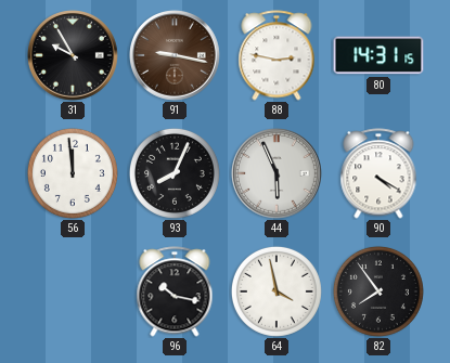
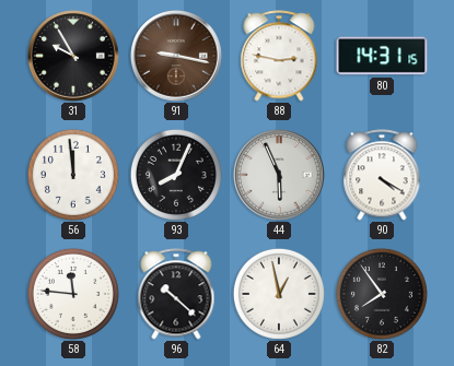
58: none -> 11:46
96: 10:17 -> 10:22
64: 3:58 -> 12:58
